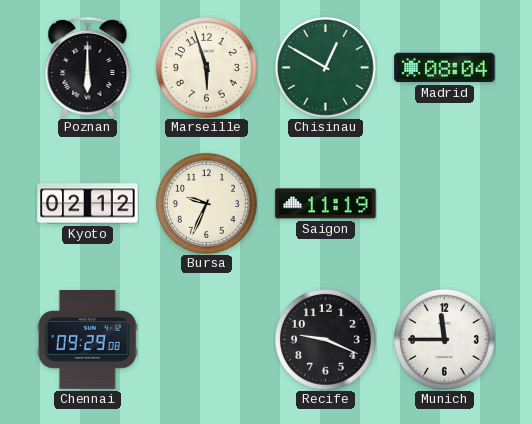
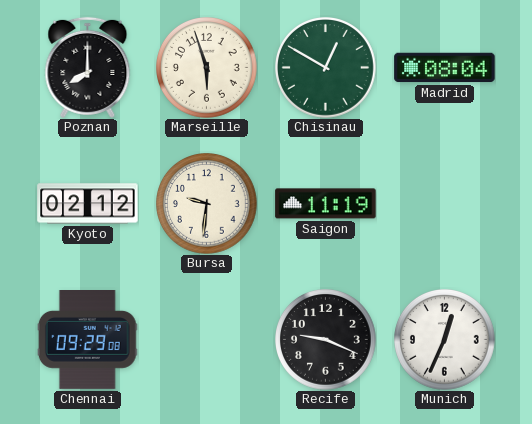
Poznan: 6:00 -> 8:00
Bursa: 9:34 -> 9:31
Munich: 11:45 -> 12:34
